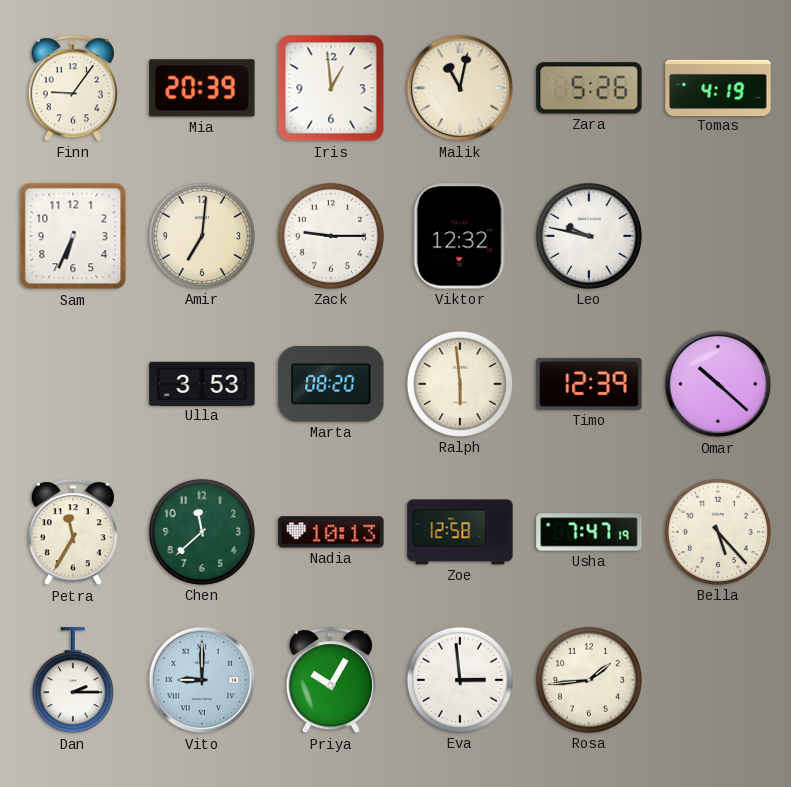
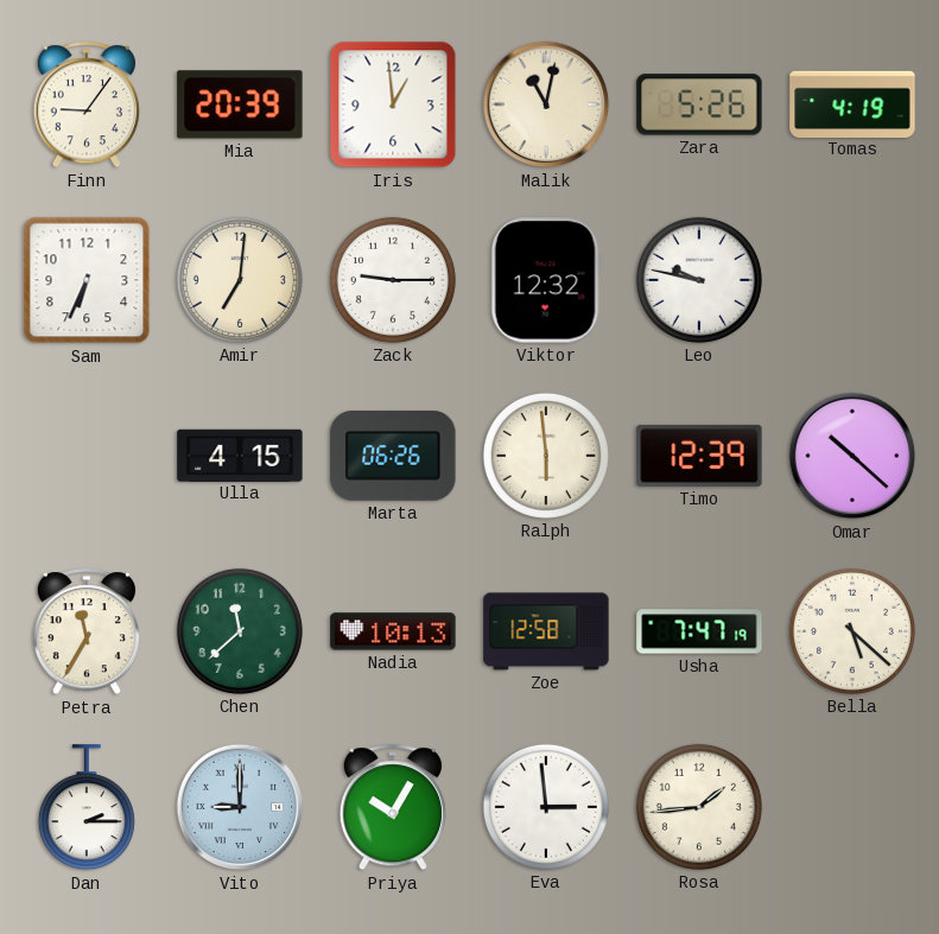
Ulla: 3:53 -> 4:15
Marta: 08:20 -> 06:26
Bella: 5:23 -> 5:22
